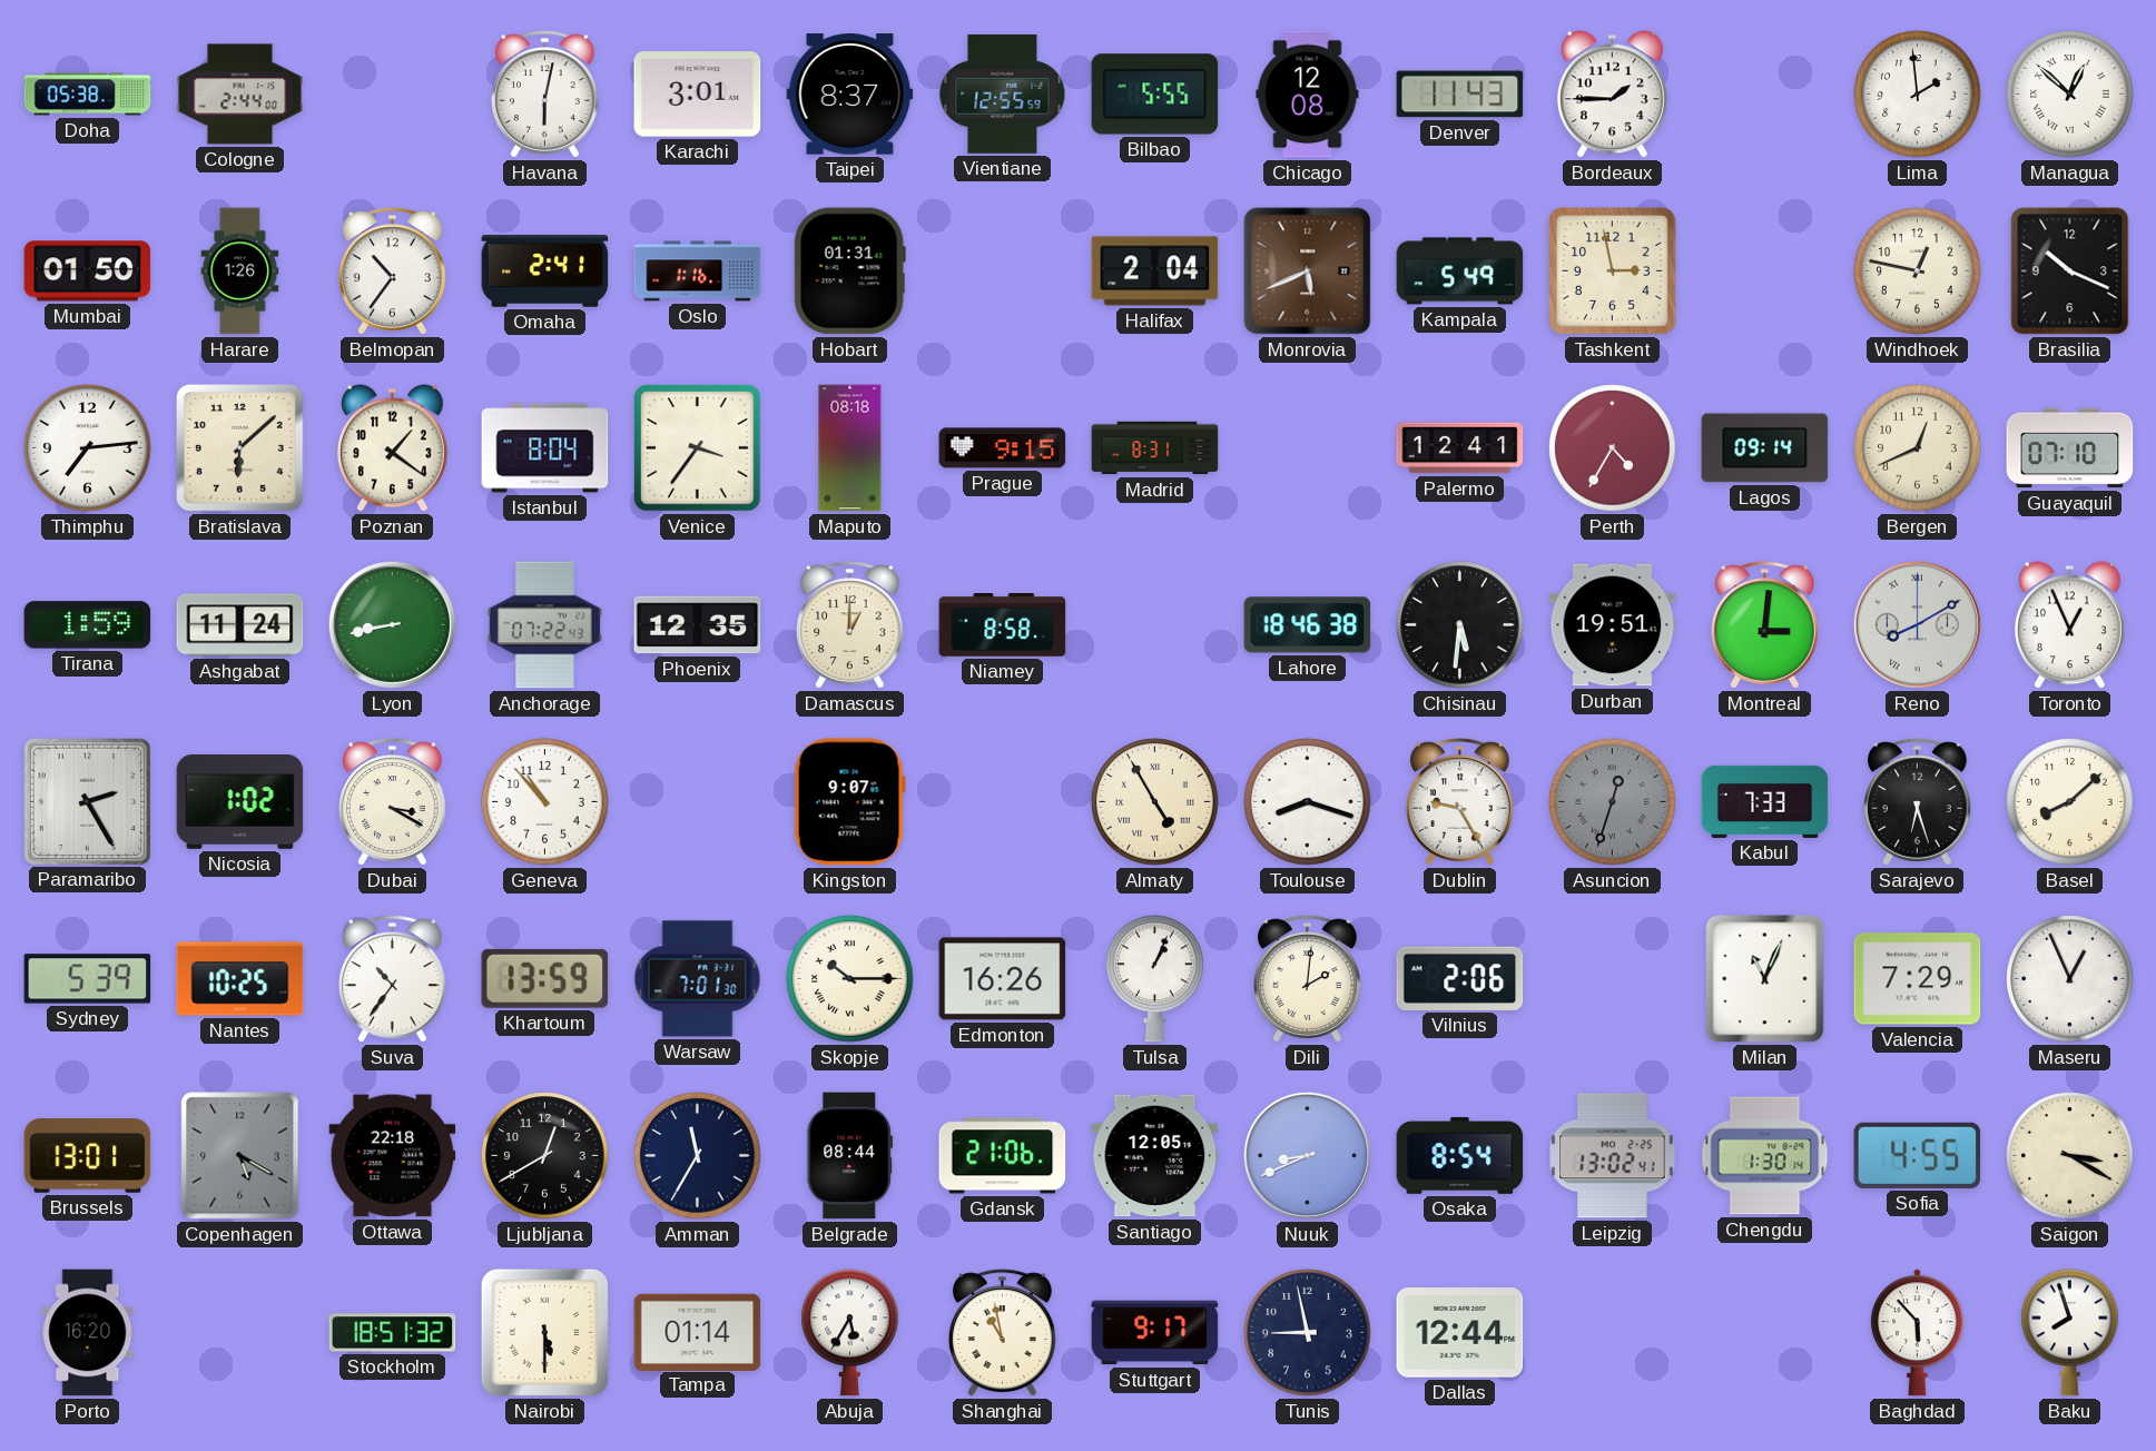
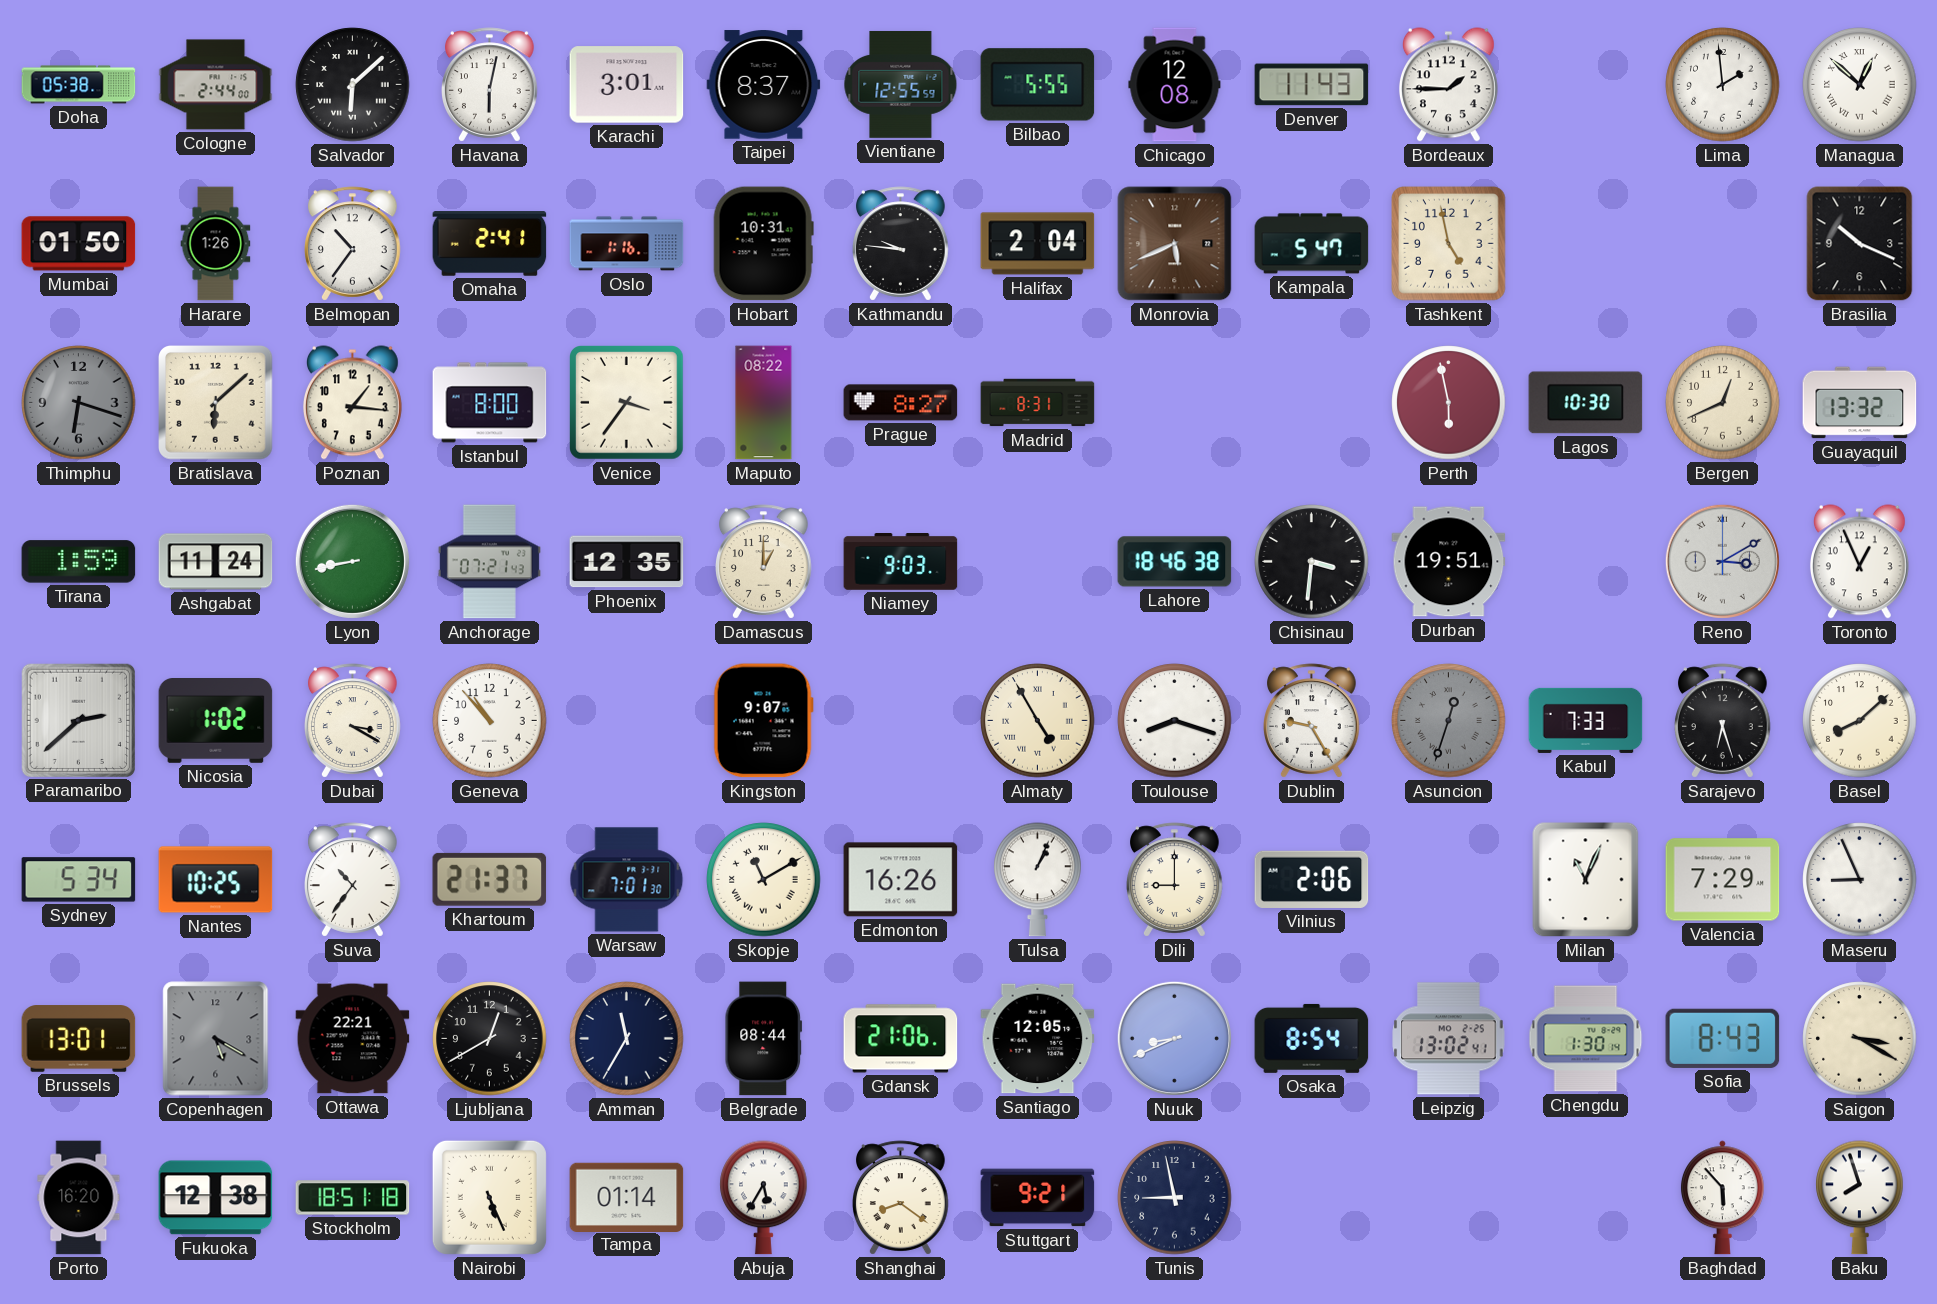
Salvador: none -> 6:08
Hobart: 01:31 -> 10:31
Kathmandu: none -> 9:46
Kampala: 5:49 -> 5:47
Tashkent: 2:58 -> 4:58
Windhoek: 12:47 -> none
Thimphu: 7:14 -> 6:18
Thimphu dial: white -> grey
Poznan: 1:21 -> 1:16
Istanbul: 8:04 -> 8:00
Maputo: 08:18 -> 08:22
Prague: 9:15 -> 8:27
Palermo: 12:41 -> none
Perth: 4:35 -> 5:58
Lagos: 09:14 -> 10:30
Guayaquil: 07:10 -> 13:32
Anchorage: 07:22 -> 07:21
Niamey: 8:58 -> 9:03
Chisinau: 5:31 -> 3:31
Montreal: 3:01 -> none
Reno: 8:10 -> 3:10
Paramaribo: 2:25 -> 2:38
Sydney: 5:39 -> 5:34
Khartoum: 13:59 -> 21:37
Skopje: 10:15 -> 11:10
Dili: 2:01 -> 9:00
Maseru: 12:56 -> 8:56
Ottawa: 22:18 -> 22:21
Sofia: 4:55 -> 8:43
Fukuoka: none -> 12:38
Stockholm: 18:51:32 -> 18:51:18
Nairobi: 5:30 -> 5:26
Shanghai: 10:58 -> 8:21
Stuttgart: 9:17 -> 9:21
Dallas: 12:44 -> none
